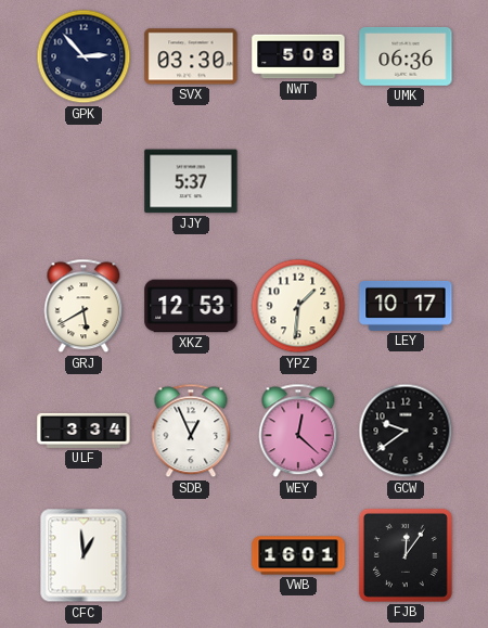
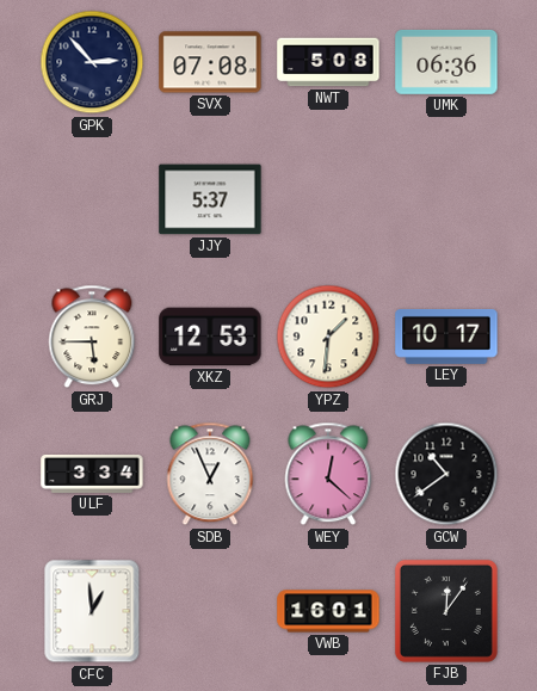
SVX: 03:30 -> 07:08
GRJ: 5:40 -> 5:45
GCW: 9:39 -> 10:39
